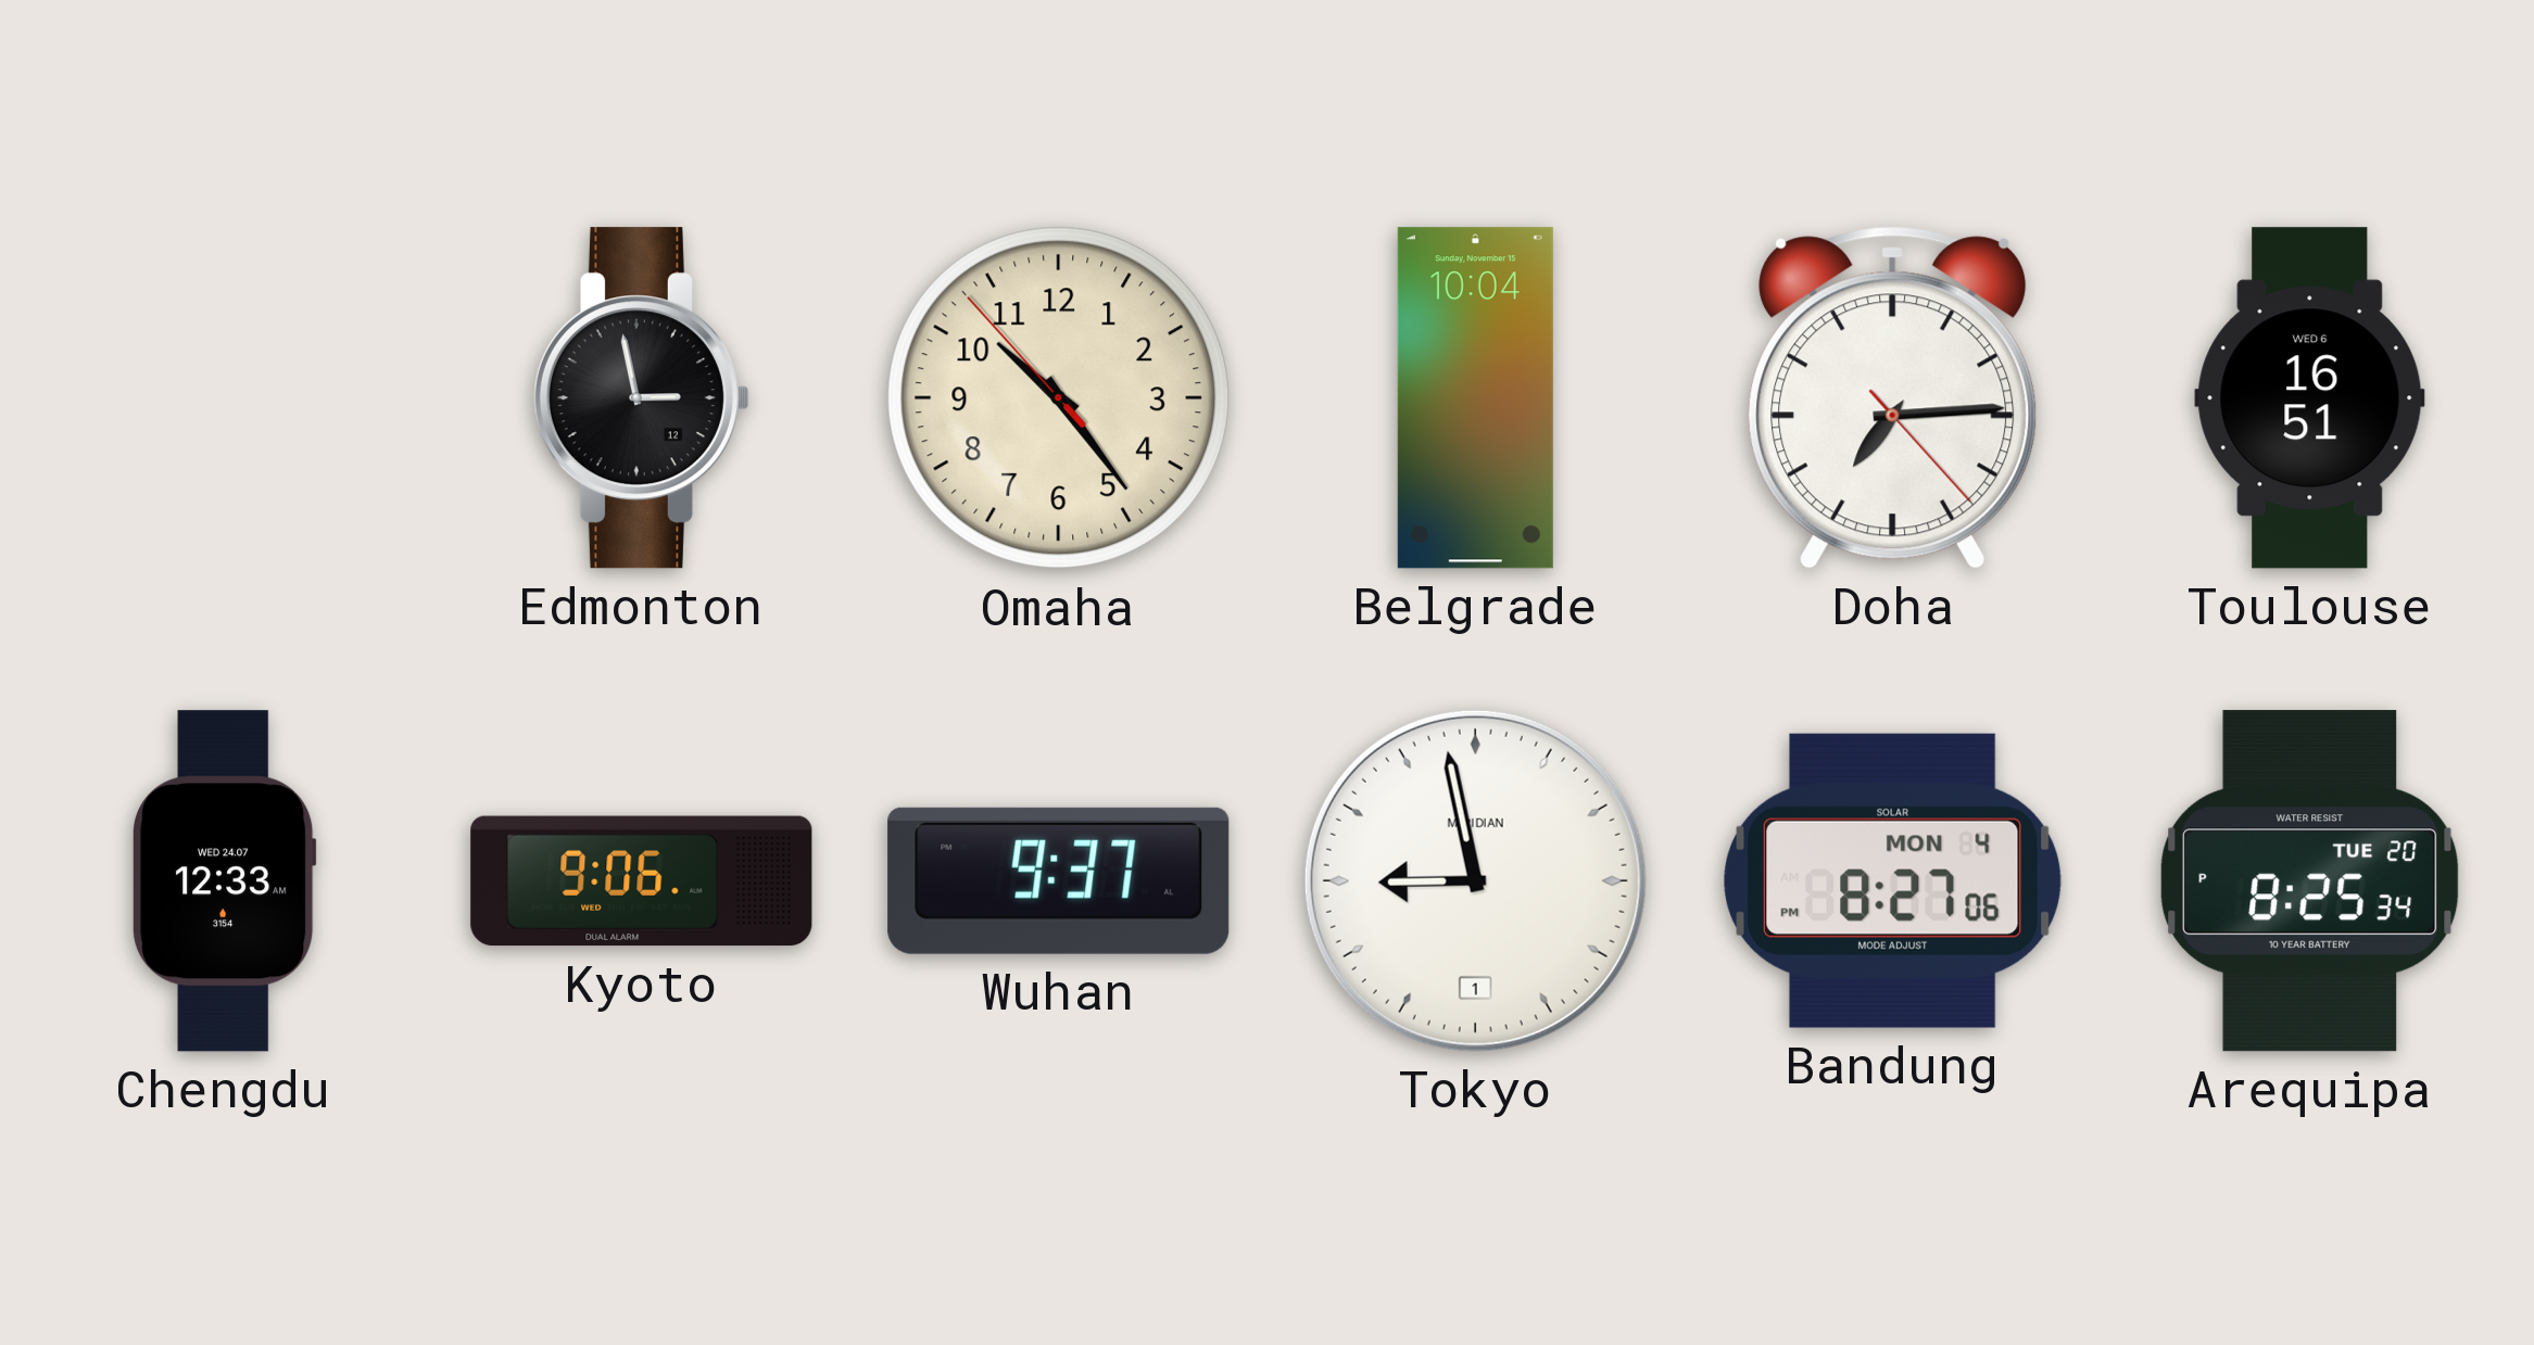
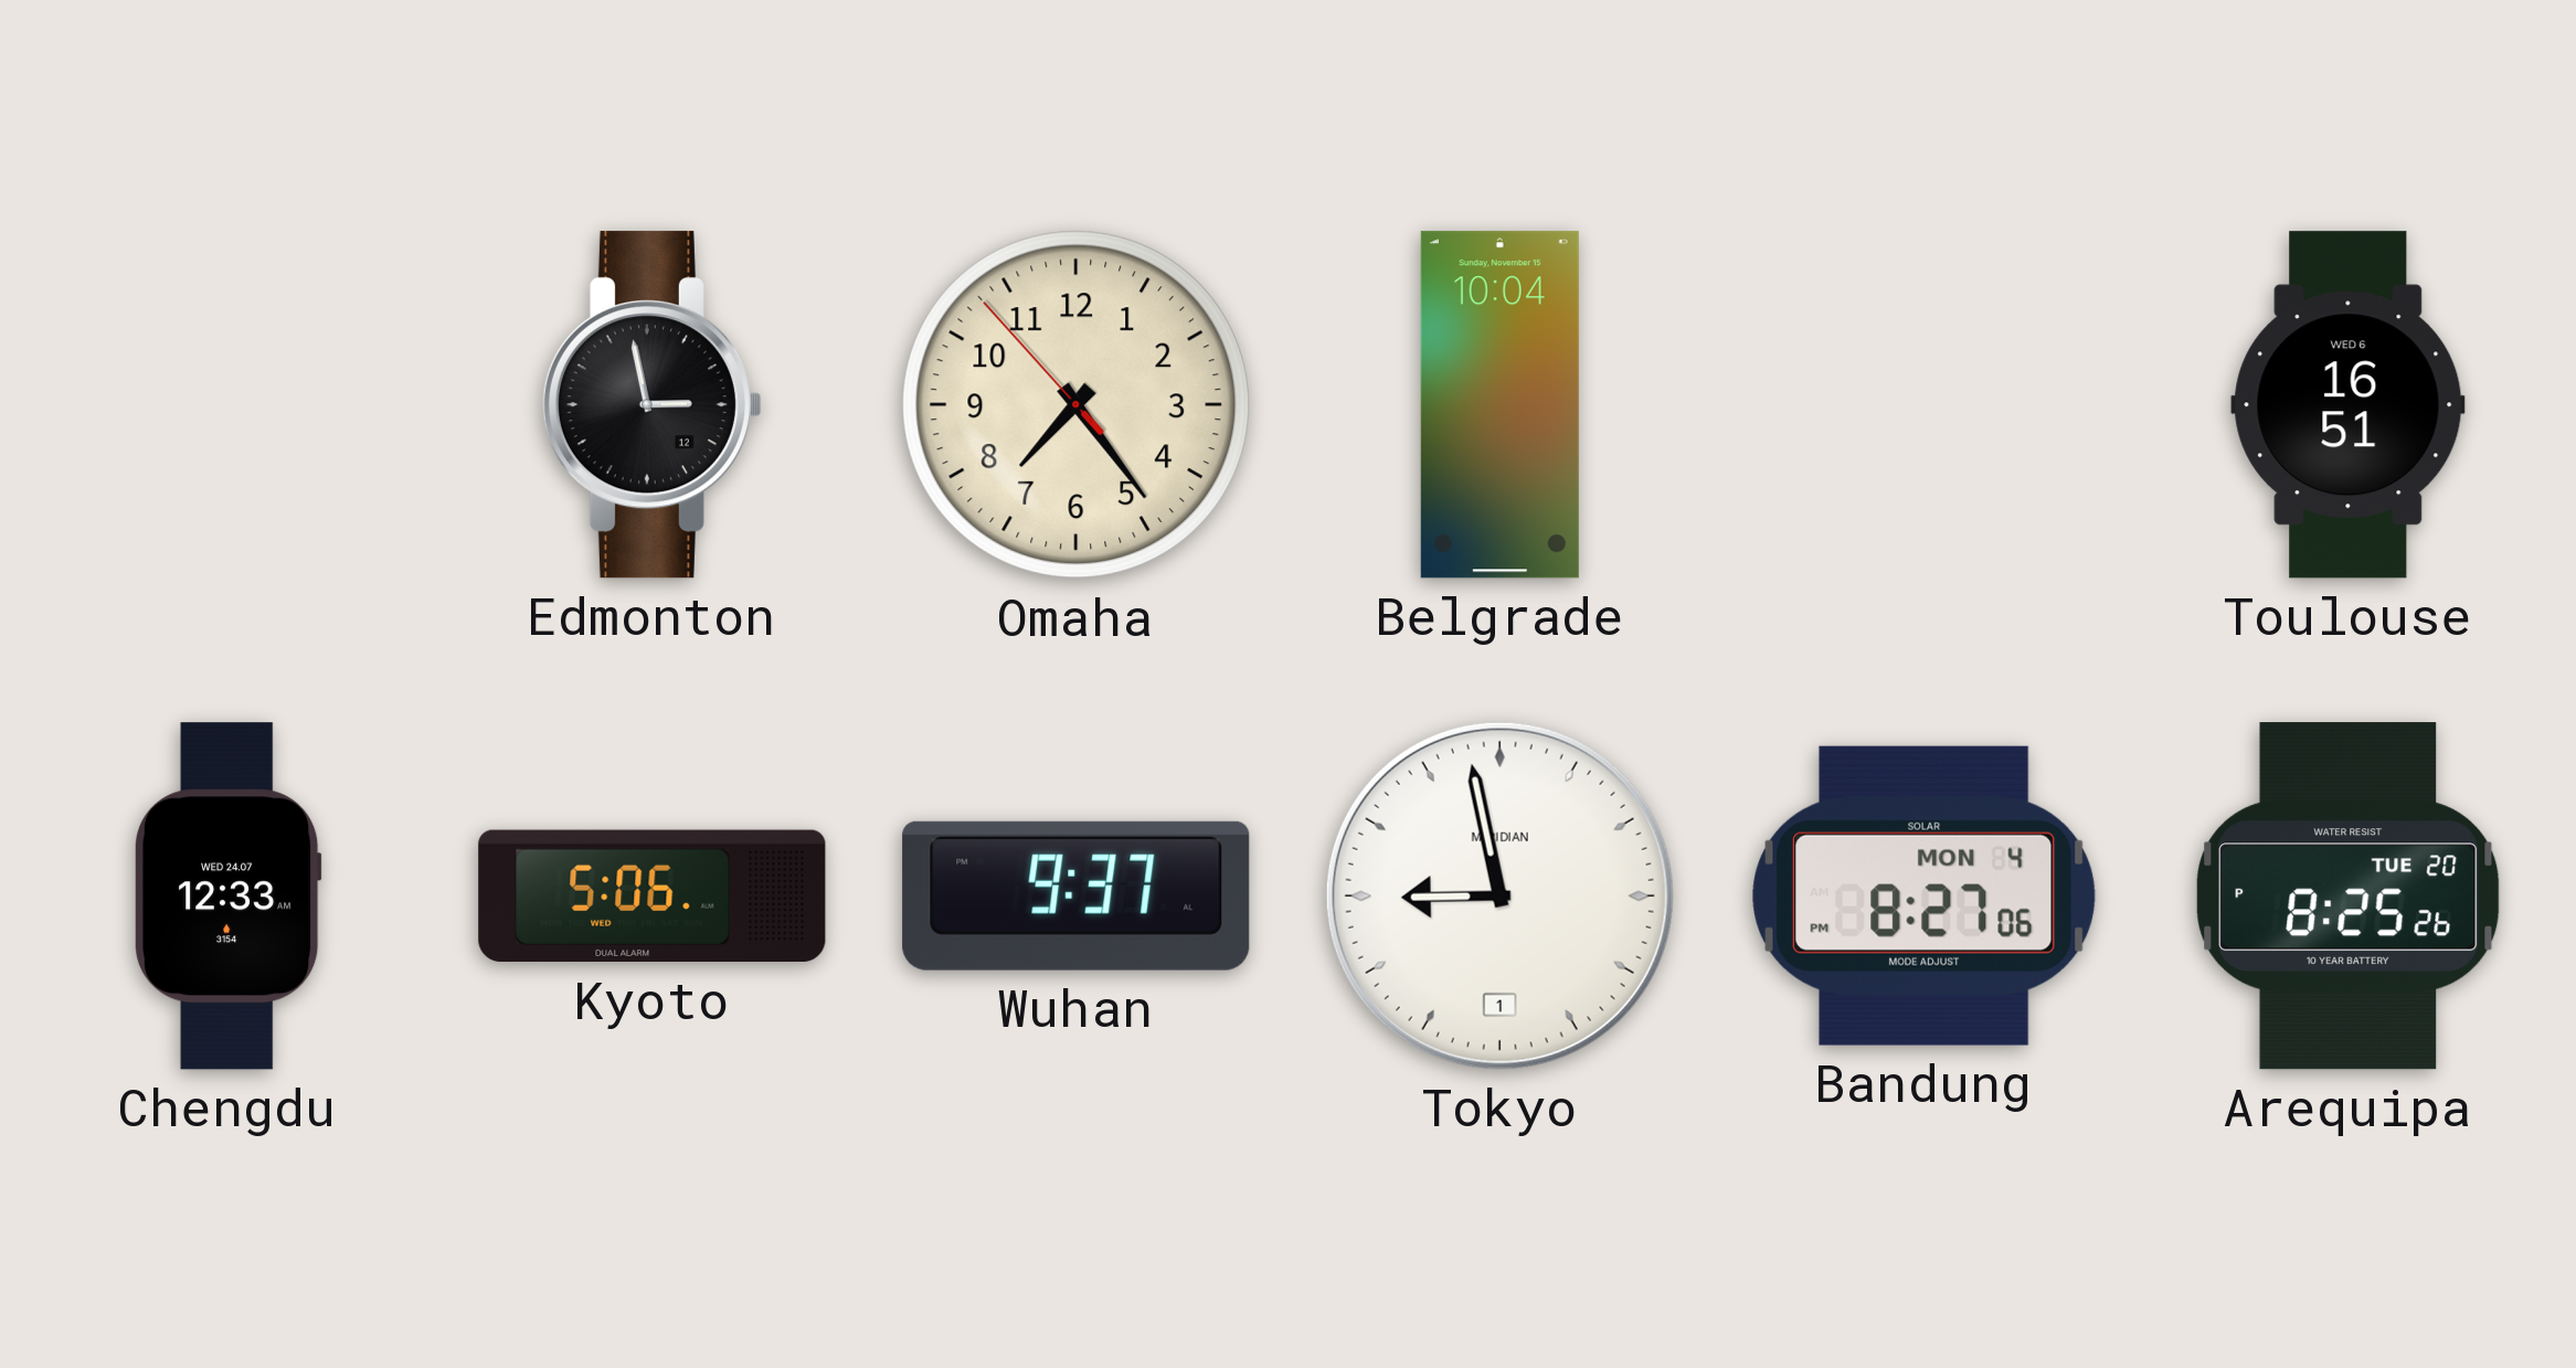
Omaha: 10:23 -> 7:23
Doha: 7:14 -> none
Kyoto: 9:06 -> 5:06
Arequipa: 8:25:34 PM -> 8:25:26 PM
